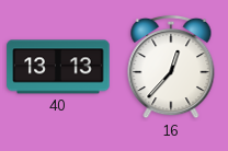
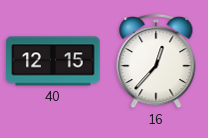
40: 13:13 -> 12:15
